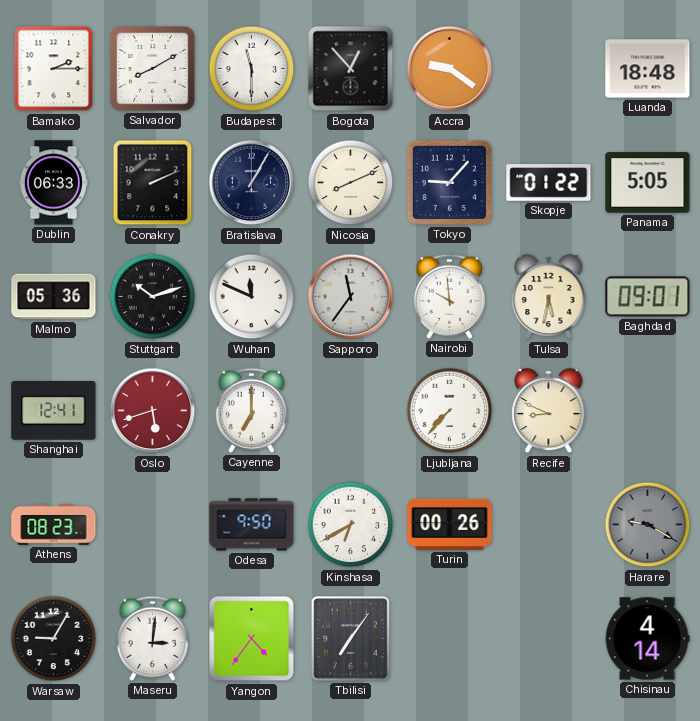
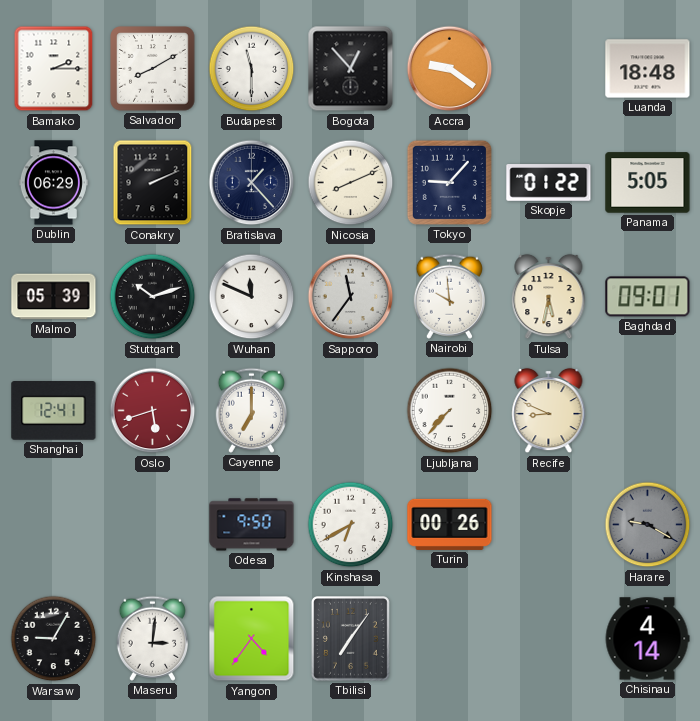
Dublin: 06:33 -> 06:29
Bratislava: 1:05 -> 1:23
Malmo: 05:36 -> 05:39
Athens: 08:23 -> none
